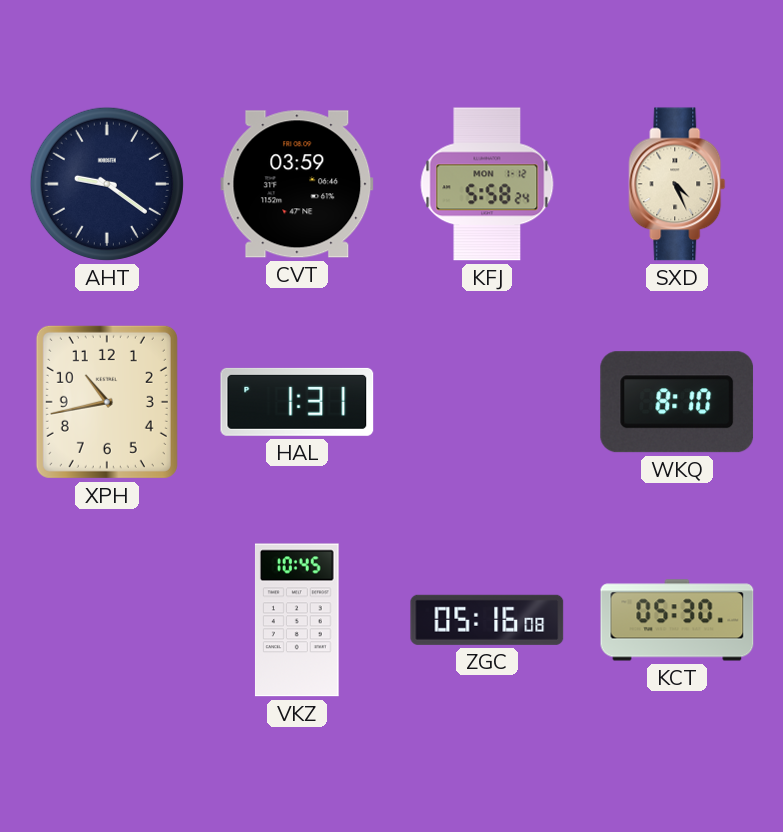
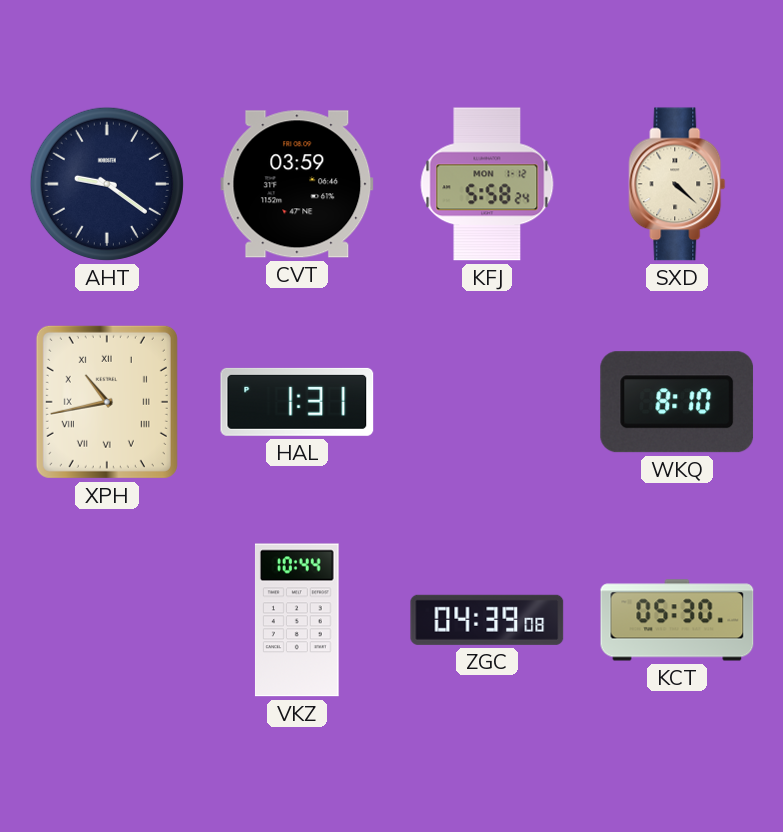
SXD: 4:26 -> 4:22
XPH numerals: Arabic -> Roman
VKZ: 10:45 -> 10:44
ZGC: 05:16 -> 04:39
